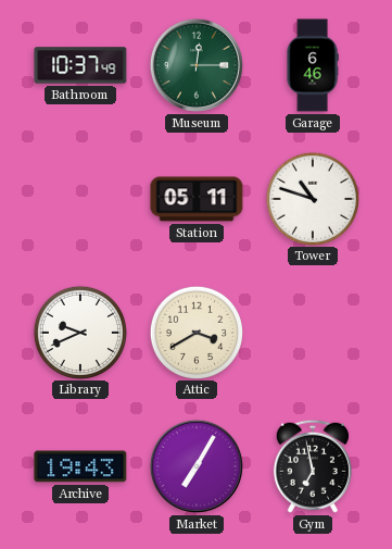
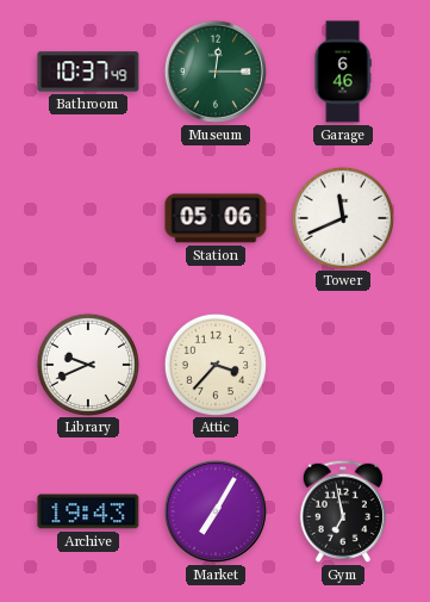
Station: 05:11 -> 05:06
Tower: 10:48 -> 11:41
Attic: 3:40 -> 3:37
